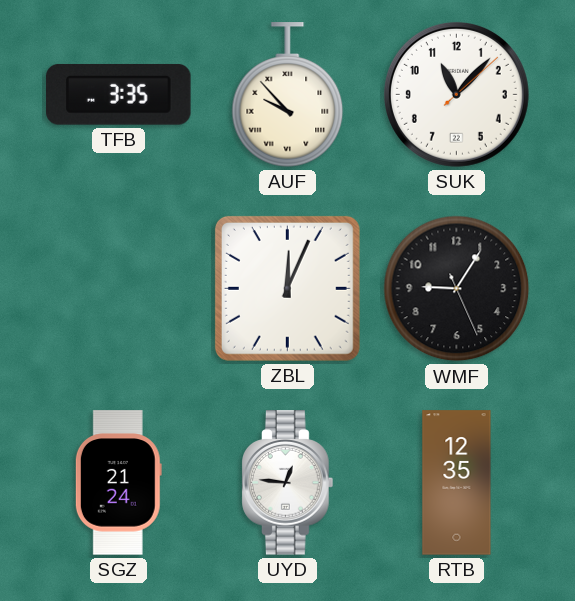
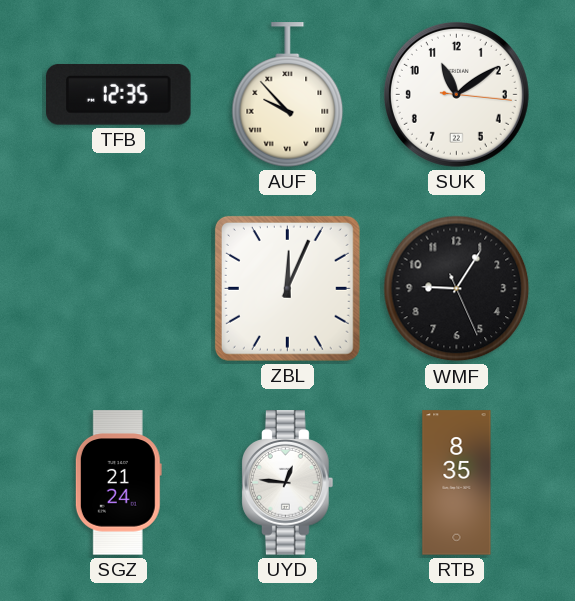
TFB: 3:35 -> 12:35
SUK: 11:07 -> 11:09
RTB: 12:35 -> 8:35
